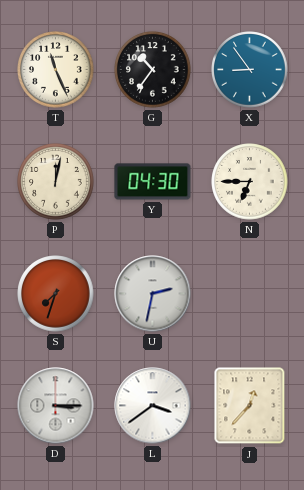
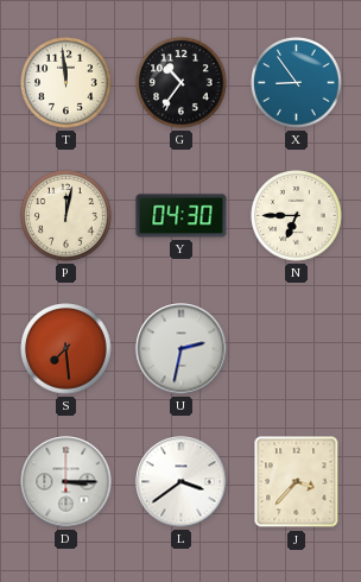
T: 11:26 -> 11:59
S: 7:33 -> 7:29
J: 12:37 -> 3:37
